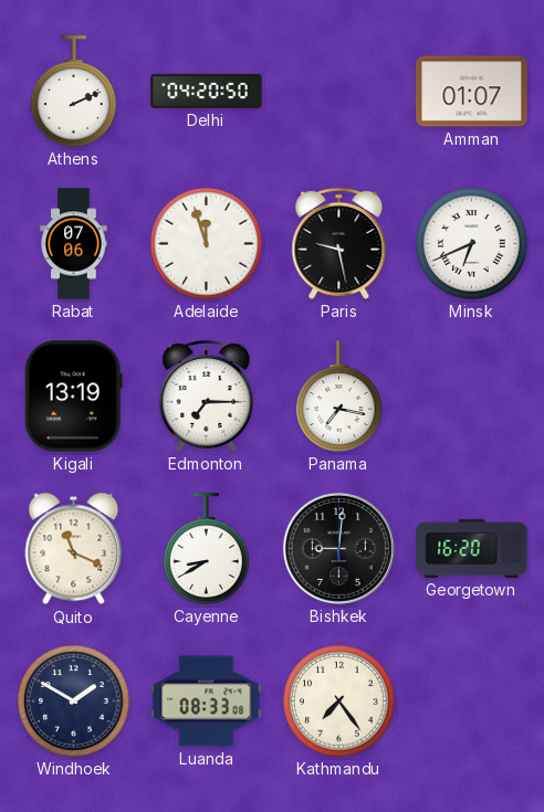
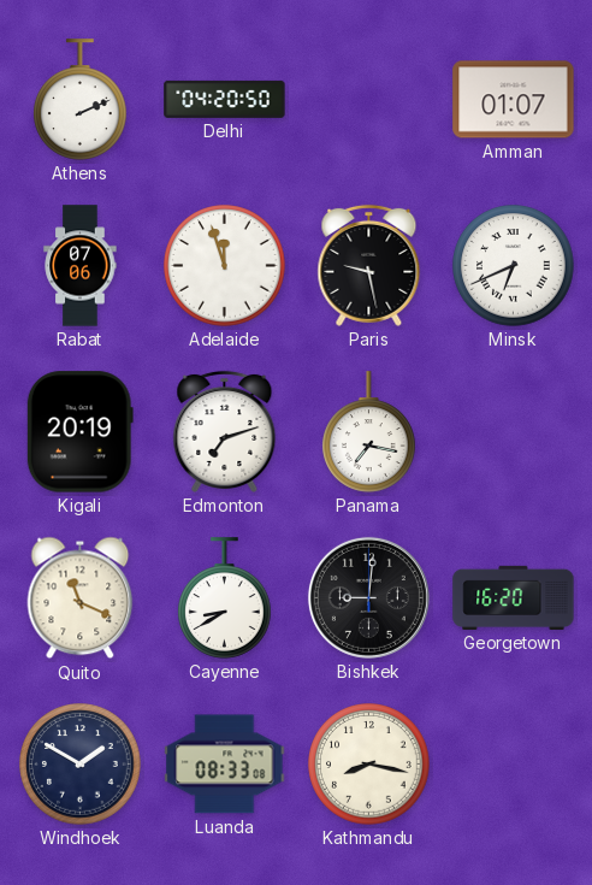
Kigali: 13:19 -> 20:19
Edmonton: 7:15 -> 7:12
Kathmandu: 7:24 -> 8:17
